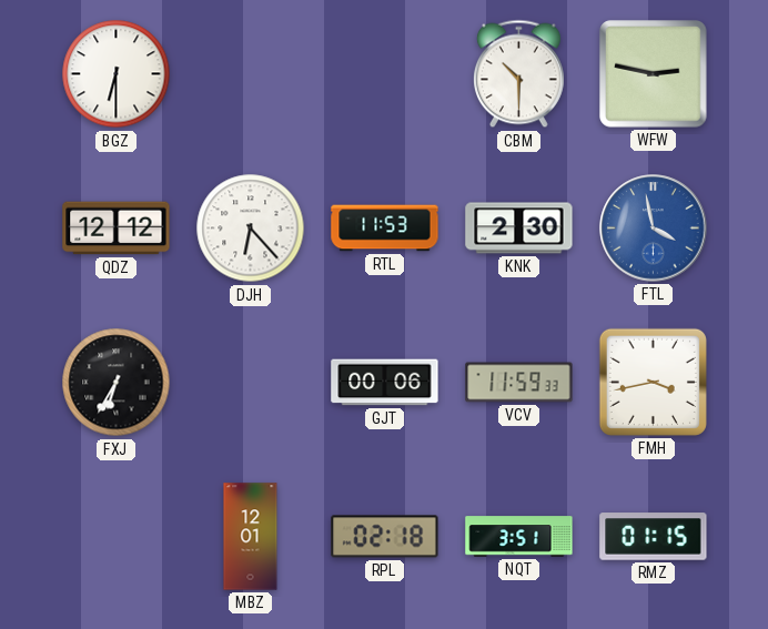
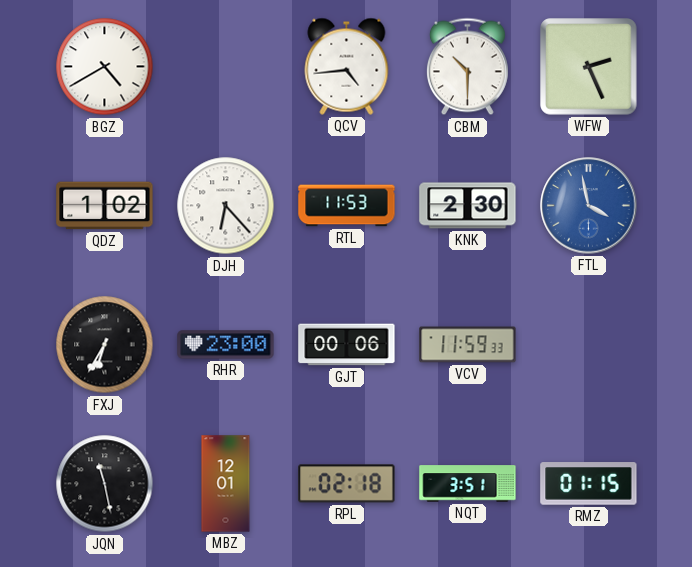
BGZ: 6:30 -> 4:40
QCV: none -> 4:44
WFW: 2:47 -> 2:26
QDZ: 12:12 -> 1:02
RHR: none -> 23:00
FMH: 3:43 -> none
JQN: none -> 11:28
